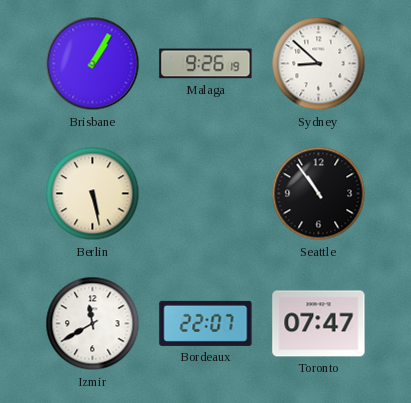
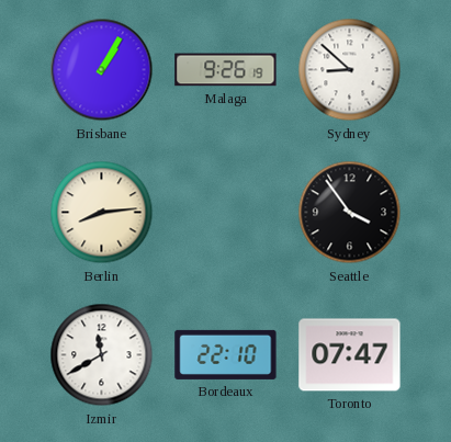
Berlin: 5:28 -> 8:14
Seattle: 10:54 -> 3:54
Bordeaux: 22:07 -> 22:10
